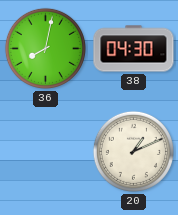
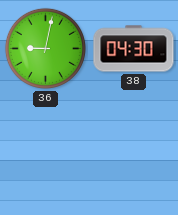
36: 8:02 -> 9:02
20: 1:11 -> none
